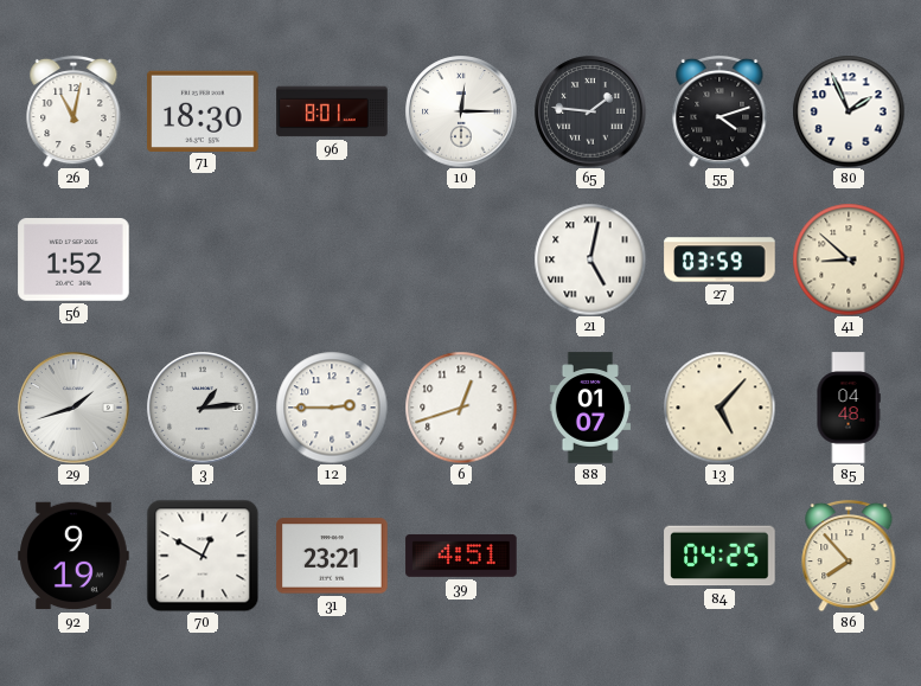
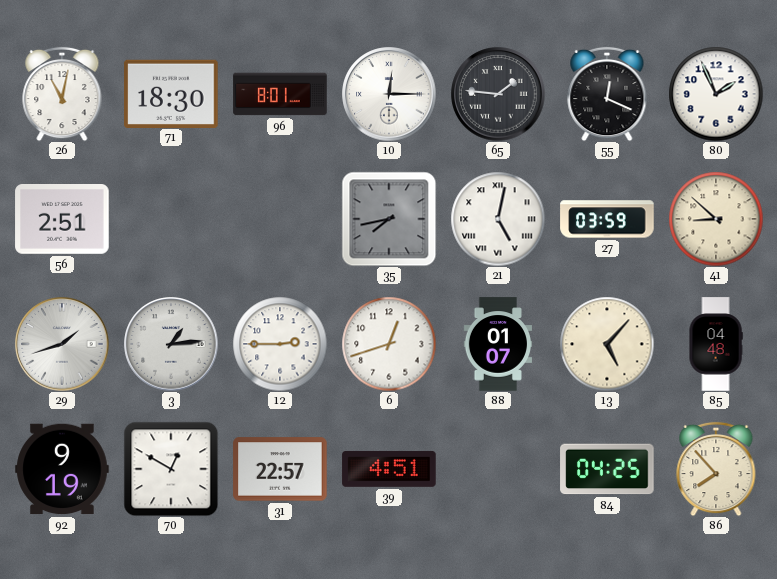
55: 4:12 -> 12:19
56: 1:52 -> 2:51
35: none -> 7:43
31: 23:21 -> 22:57
